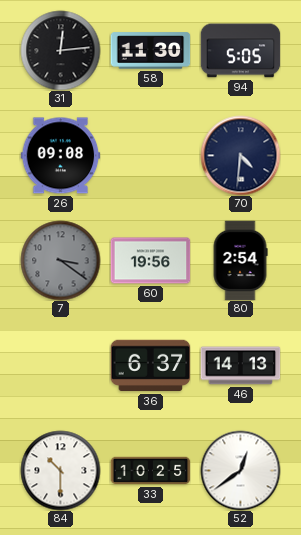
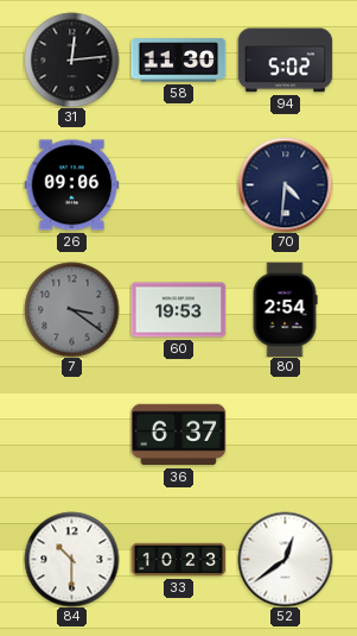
94: 5:05 -> 5:02
26: 09:08 -> 09:06
60: 19:56 -> 19:53
46: 14:13 -> none
33: 10:25 -> 10:23
